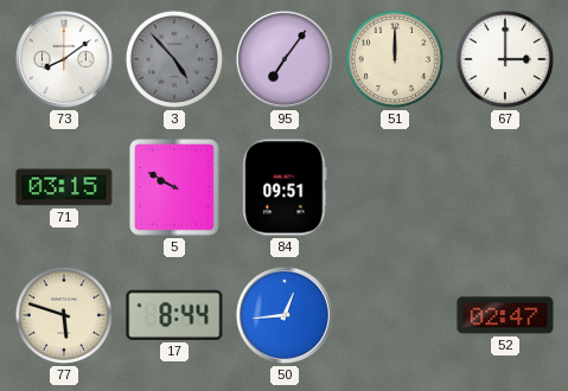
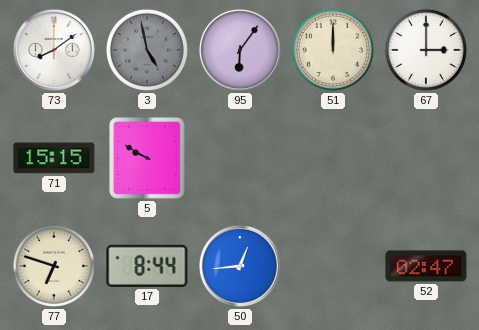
3: 4:53 -> 4:58
95: 7:06 -> 6:06
71: 03:15 -> 15:15
84: 09:51 -> none
77: 5:48 -> 6:48
